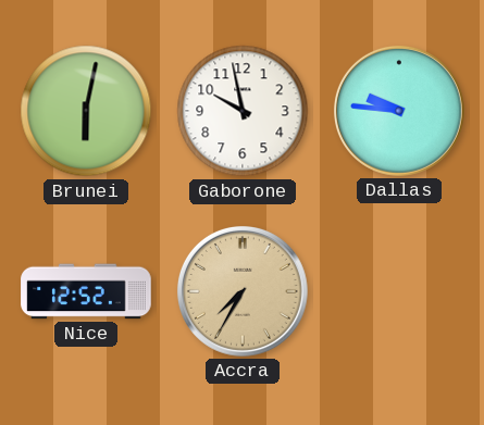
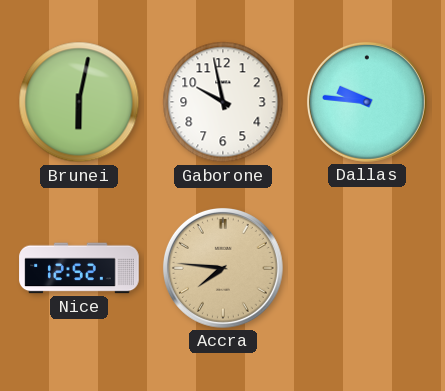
Accra: 7:35 -> 7:46
